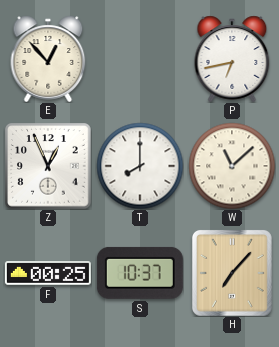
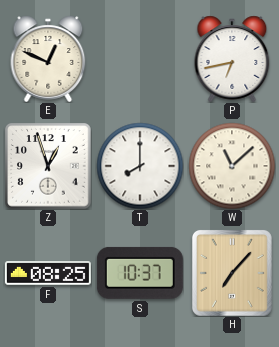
E: 12:53 -> 12:49
Z: 12:56 -> 12:57
F: 00:25 -> 08:25
